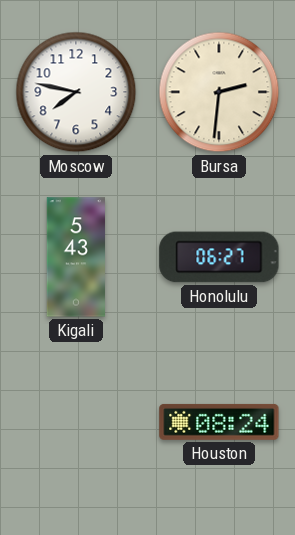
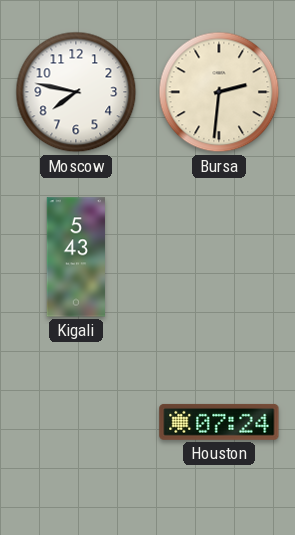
Honolulu: 06:27 -> none
Houston: 08:24 -> 07:24
